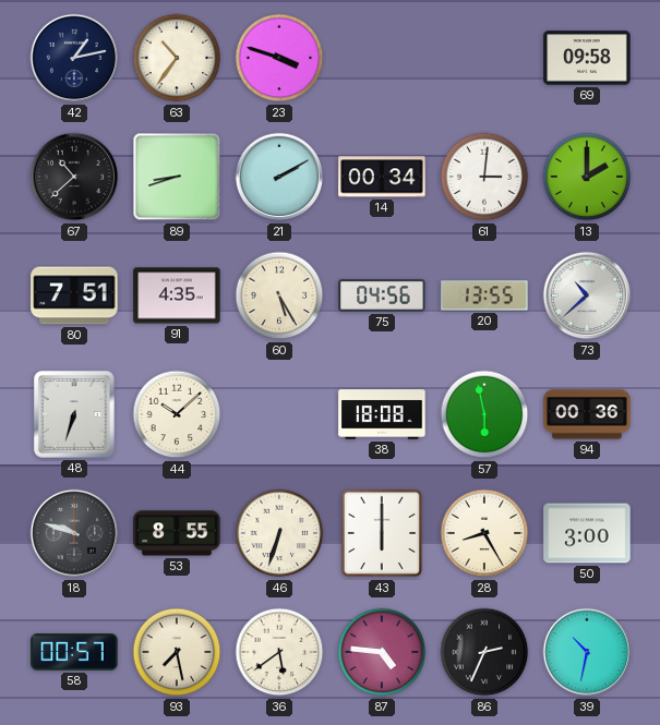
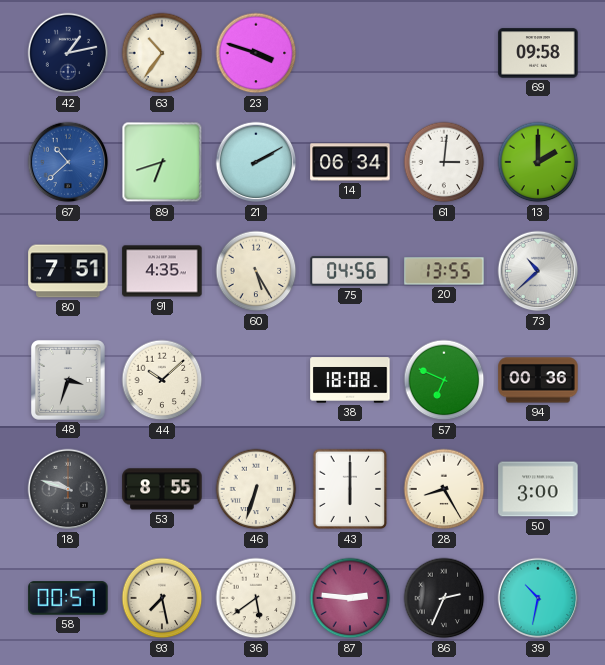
67 dial: black -> blue
89: 8:42 -> 6:42
14: 00:34 -> 06:34
48: 6:33 -> 3:33
57: 5:58 -> 6:49
87: 4:46 -> 2:46
